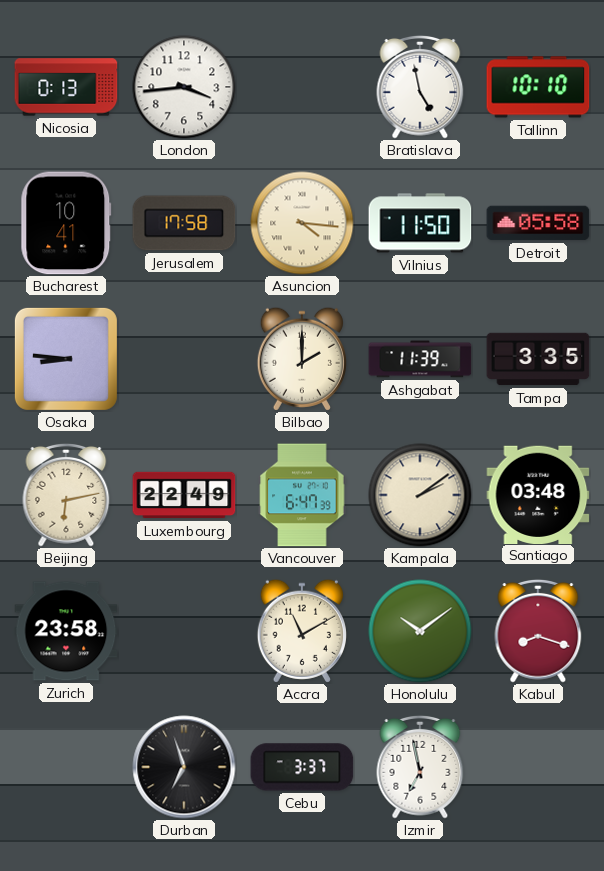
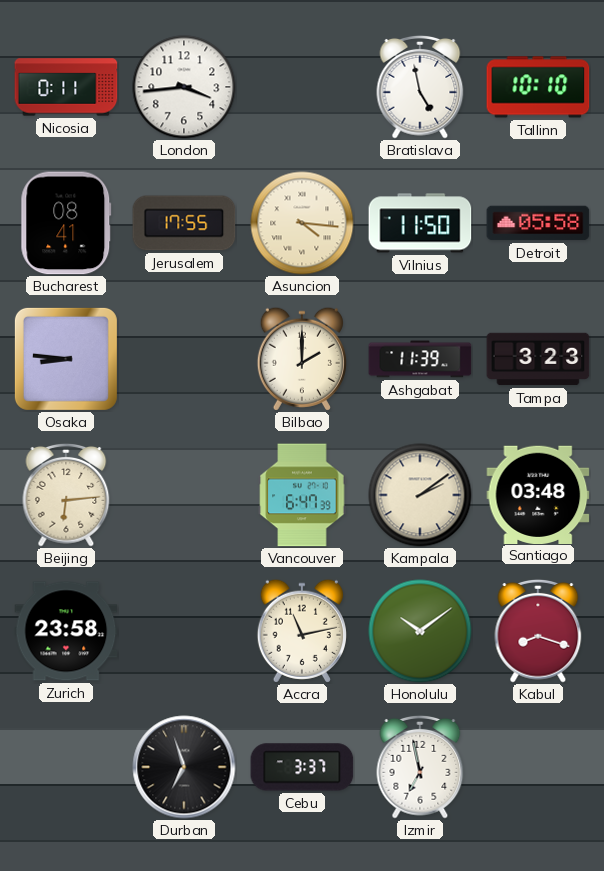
Nicosia: 0:13 -> 0:11
Bucharest: 10:41 -> 08:41
Jerusalem: 17:58 -> 17:55
Tampa: 3:35 -> 3:23
Beijing: 6:13 -> 6:14
Luxembourg: 22:49 -> none
Accra: 11:10 -> 11:13
